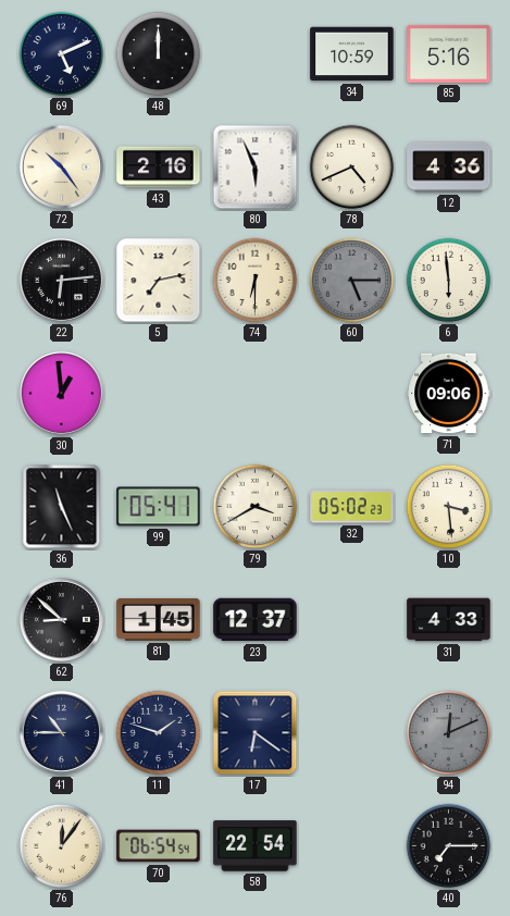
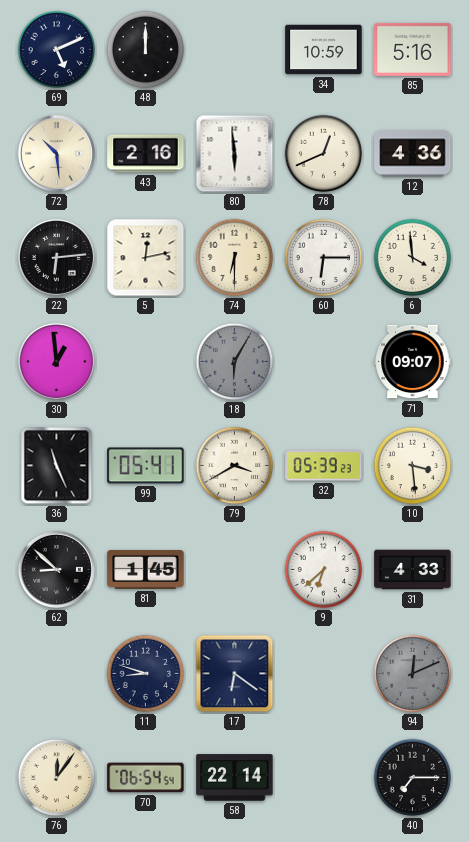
72: 10:24 -> 10:29
80: 5:56 -> 5:59
78: 4:41 -> 12:41
5: 7:13 -> 12:13
60: 5:15 -> 6:15
60 dial: grey -> white
6: 5:59 -> 3:59
18: none -> 6:05
71: 09:06 -> 09:07
32: 05:02 -> 05:39
23: 12:37 -> none
9: none -> 6:38
41: 10:45 -> none
11: 1:48 -> 8:48
58: 22:54 -> 22:14
